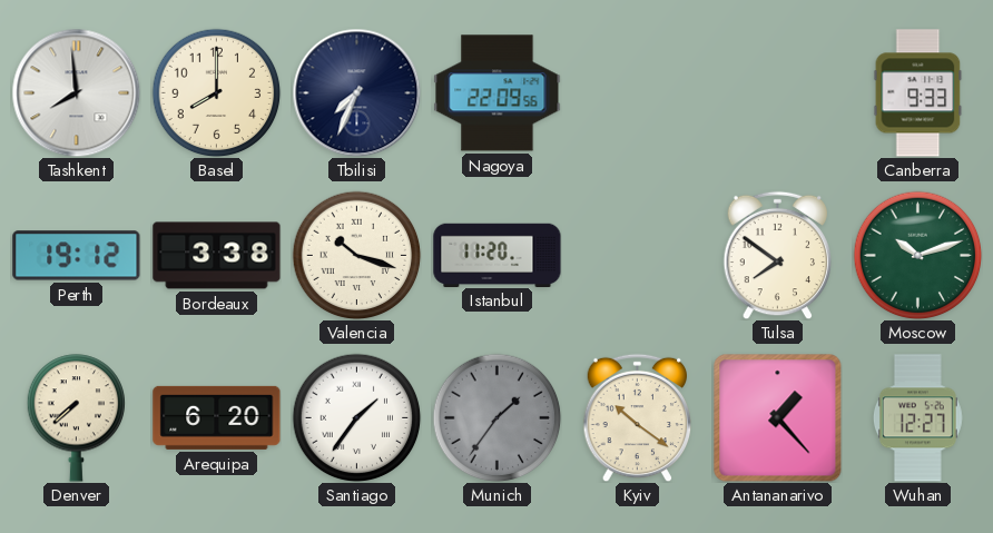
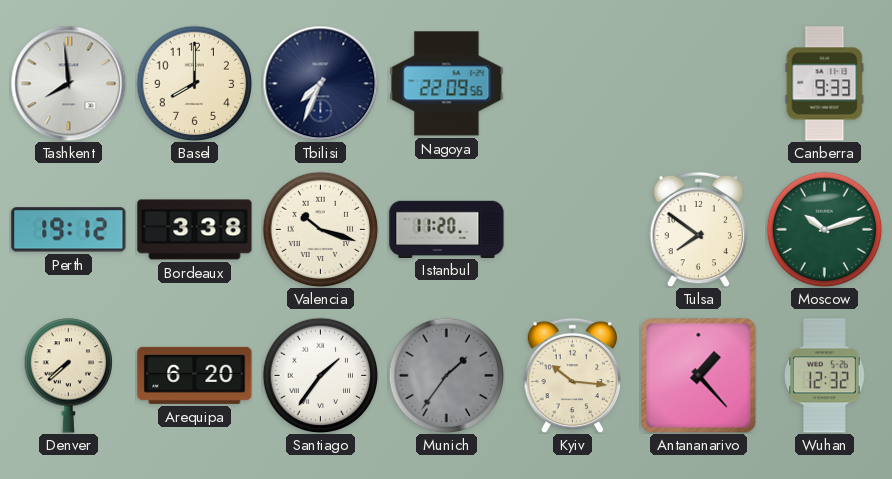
Kyiv: 10:21 -> 10:16
Wuhan: 12:27 -> 12:32
